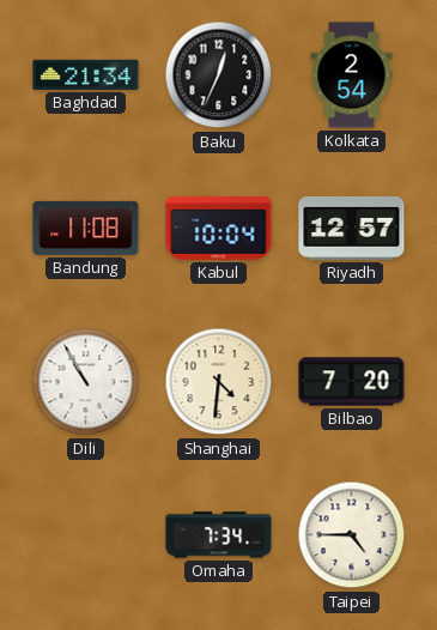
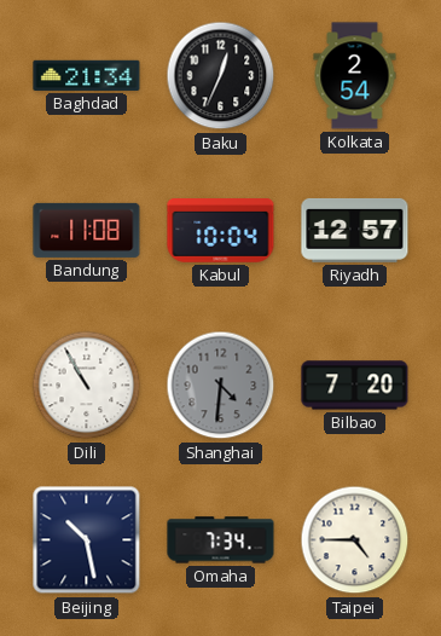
Shanghai dial: cream -> grey
Beijing: none -> 10:28
